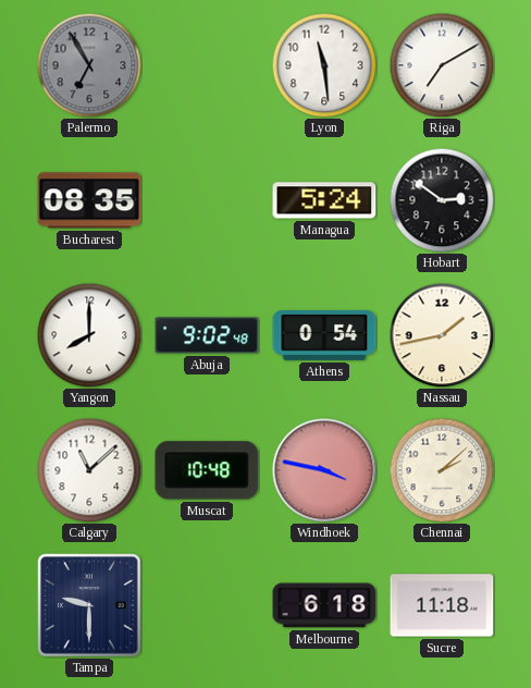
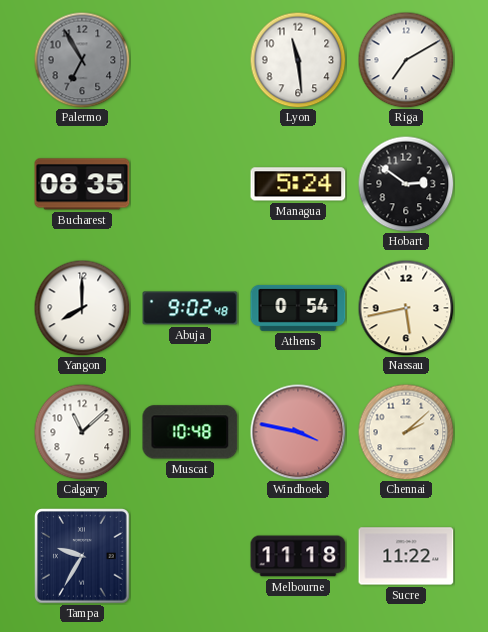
Nassau: 1:43 -> 5:43
Tampa: 9:30 -> 9:35
Melbourne: 6:18 -> 11:18
Sucre: 11:18 -> 11:22
